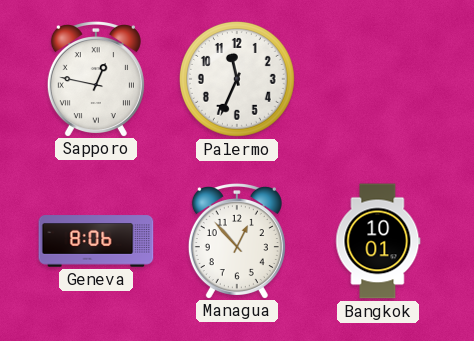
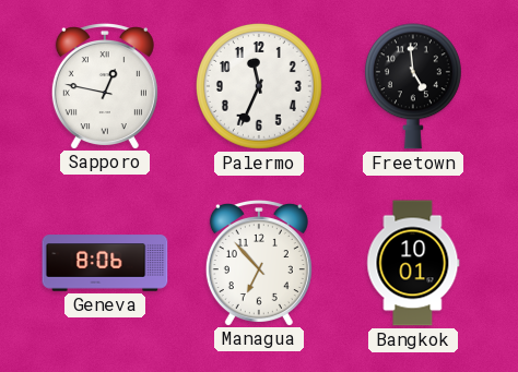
Freetown: none -> 4:59
Managua: 12:53 -> 6:53
